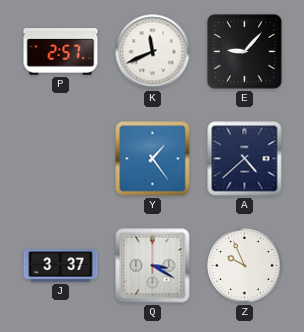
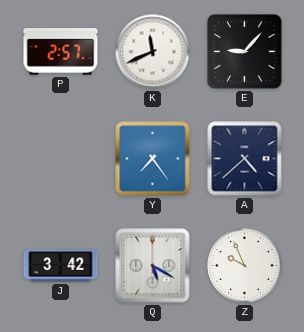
Y: 1:24 -> 7:24
J: 3:37 -> 3:42
Q: 3:20 -> 5:20
